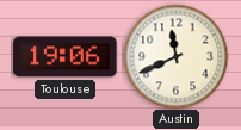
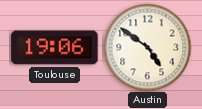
Austin: 11:41 -> 4:51
